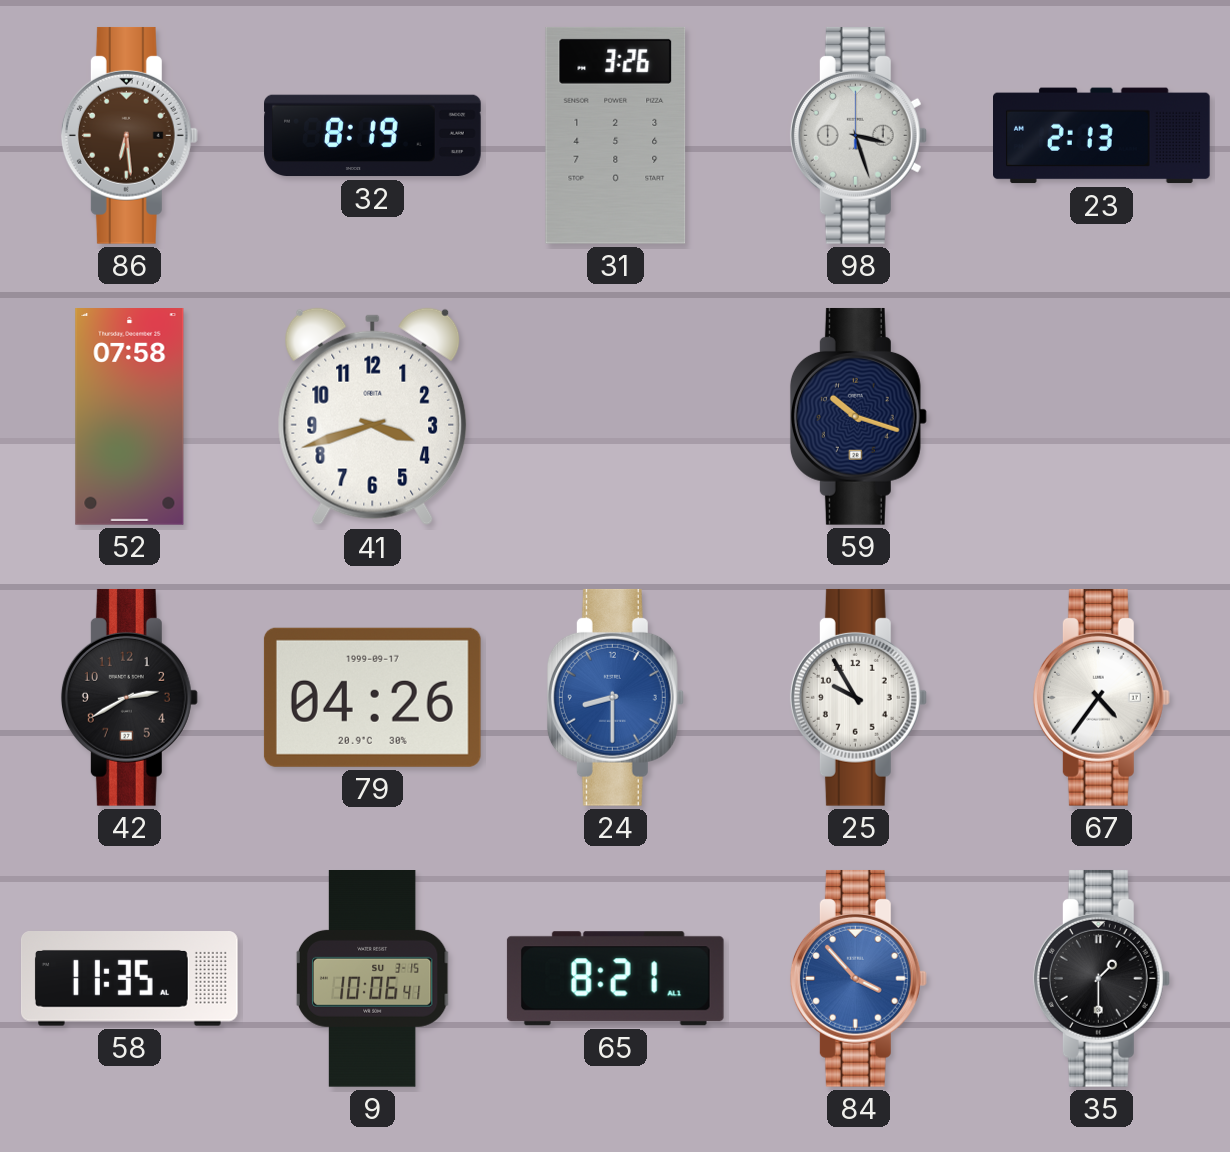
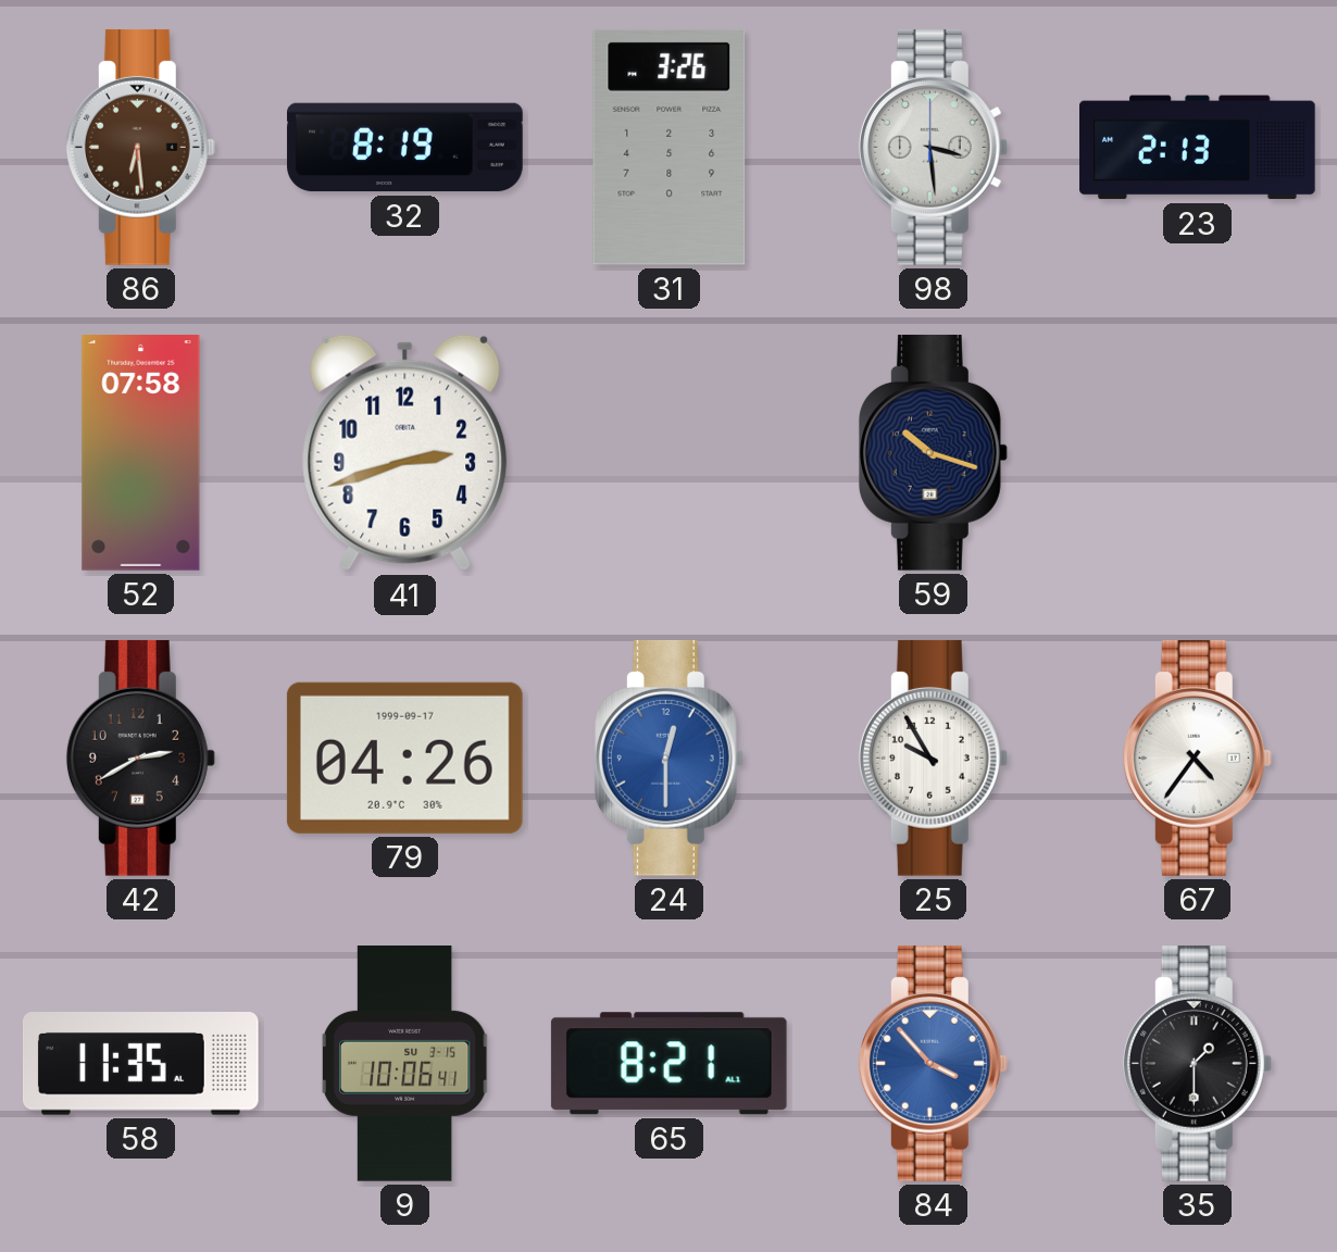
98: 3:27 -> 3:29
41: 3:42 -> 2:42
24: 8:30 -> 12:30
